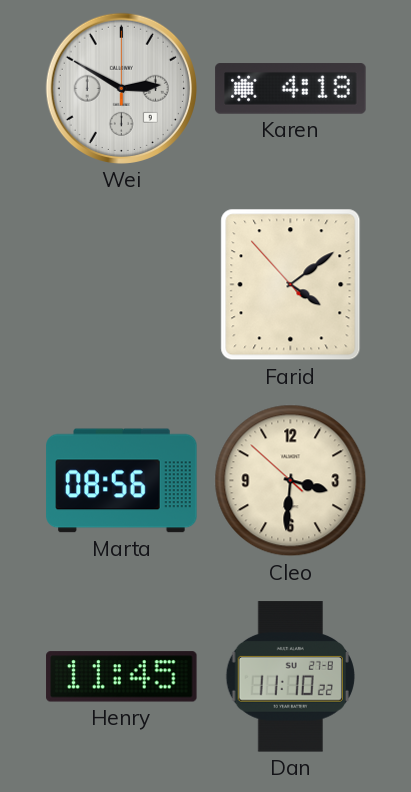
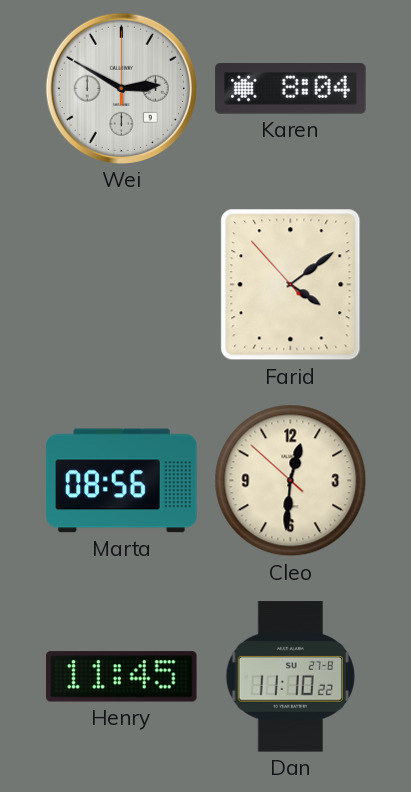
Karen: 4:18 -> 8:04
Cleo: 3:30 -> 12:30
